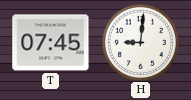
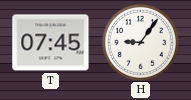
H: 9:01 -> 9:06
